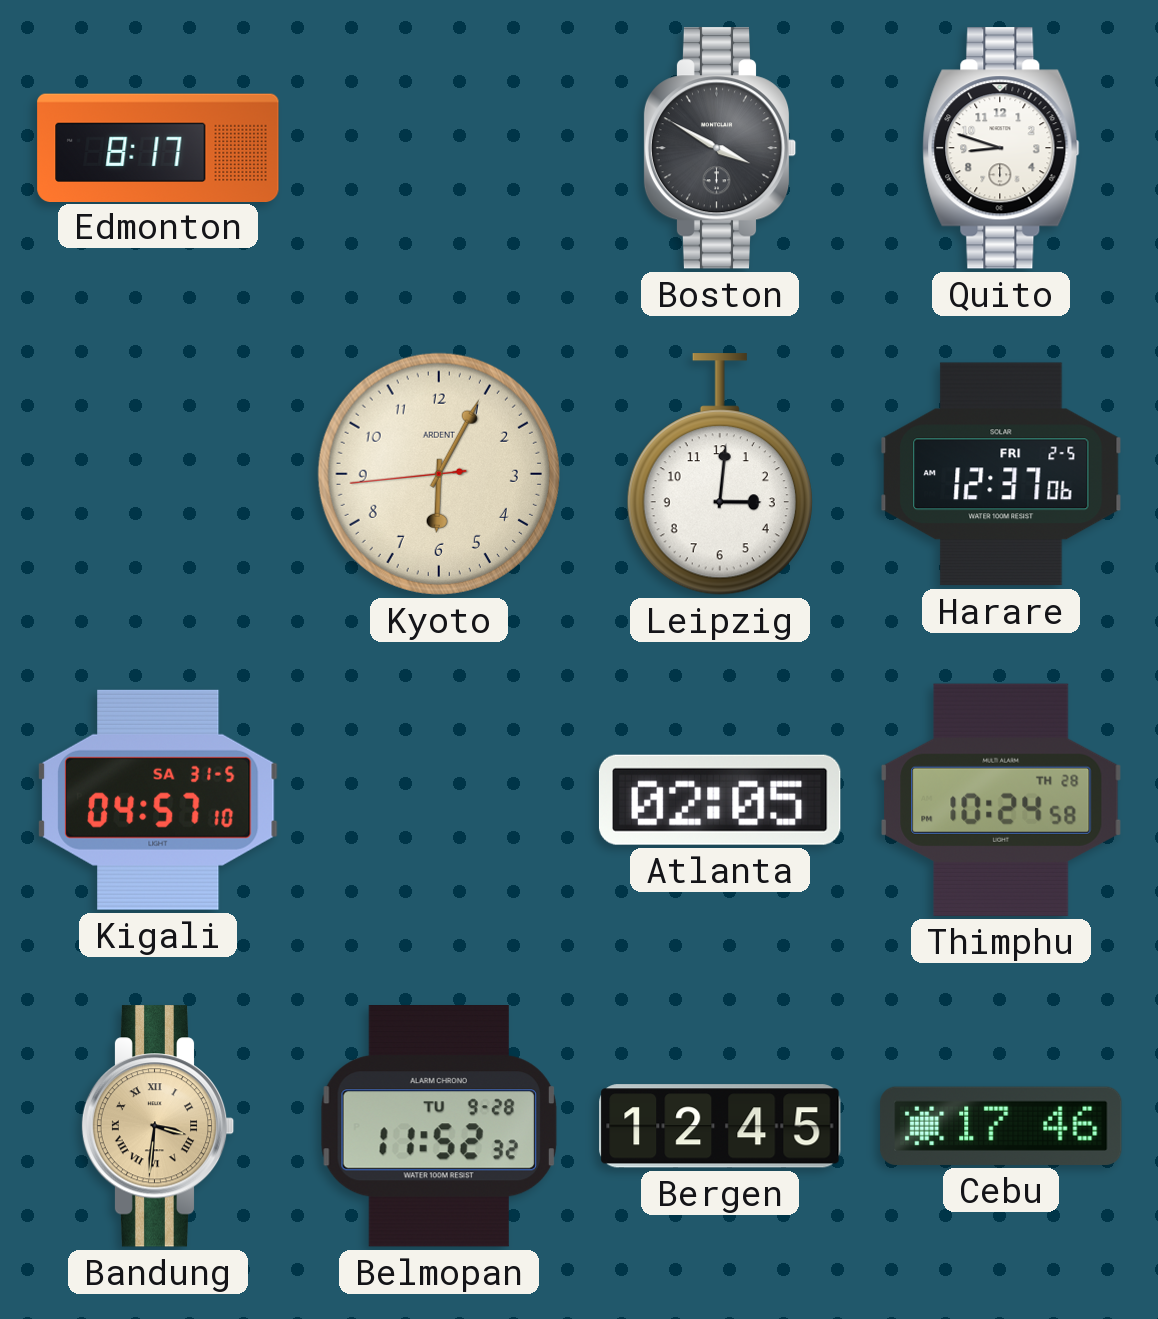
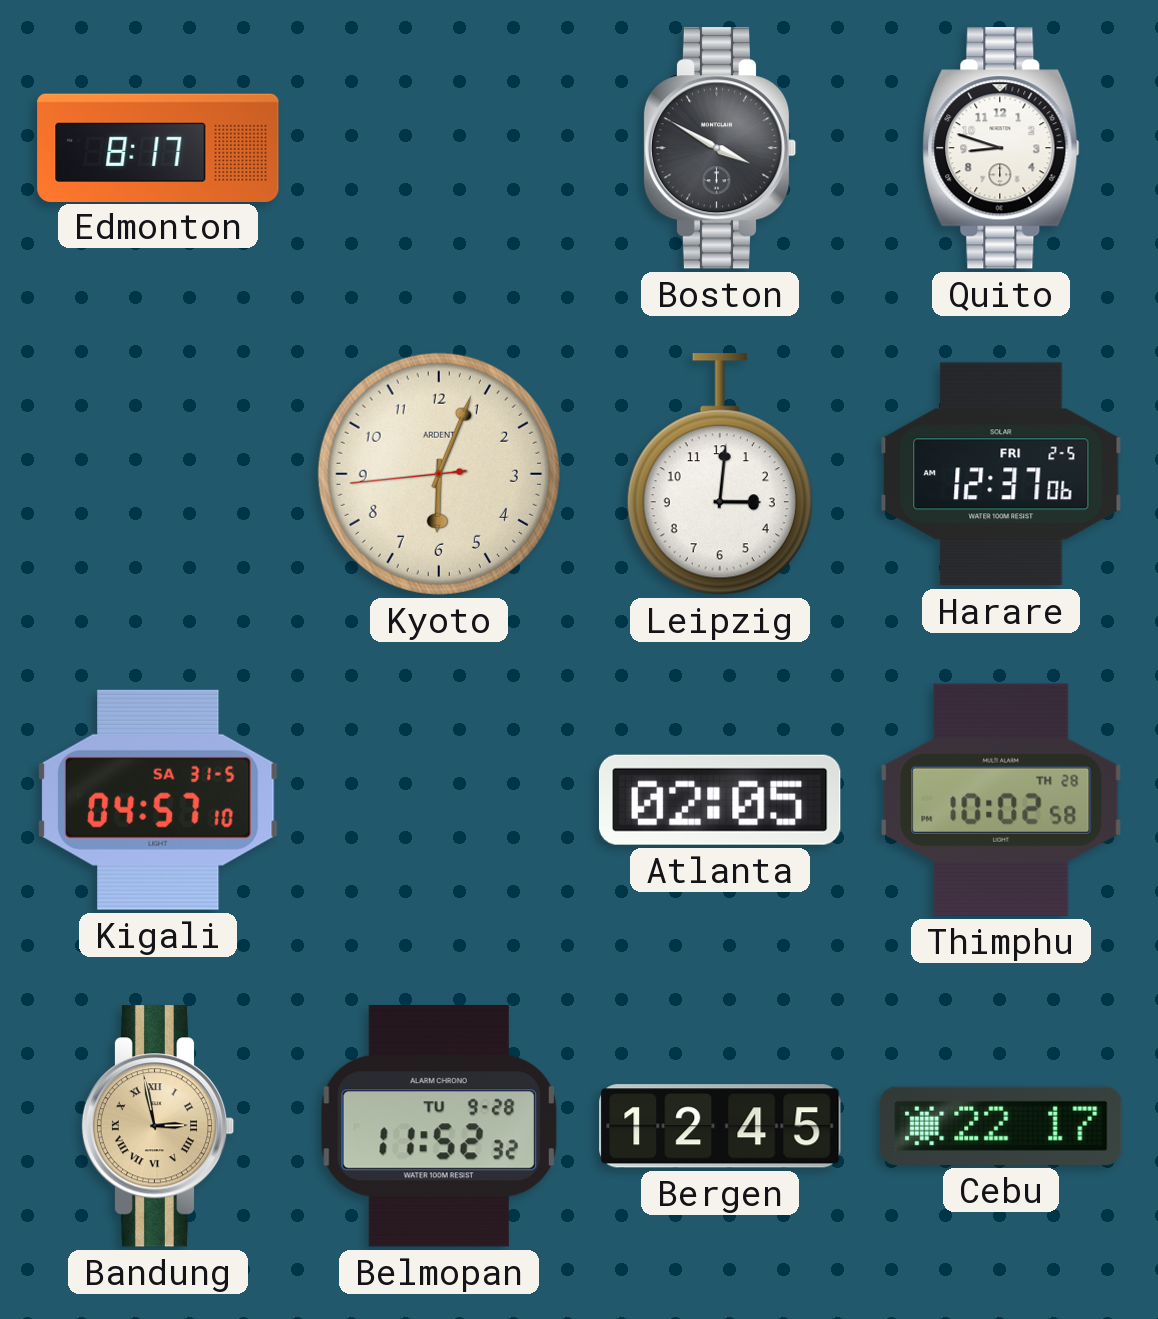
Kyoto: 6:04 -> 6:03
Thimphu: 10:24 -> 10:02
Bandung: 3:31 -> 2:58
Cebu: 17:46 -> 22:17
